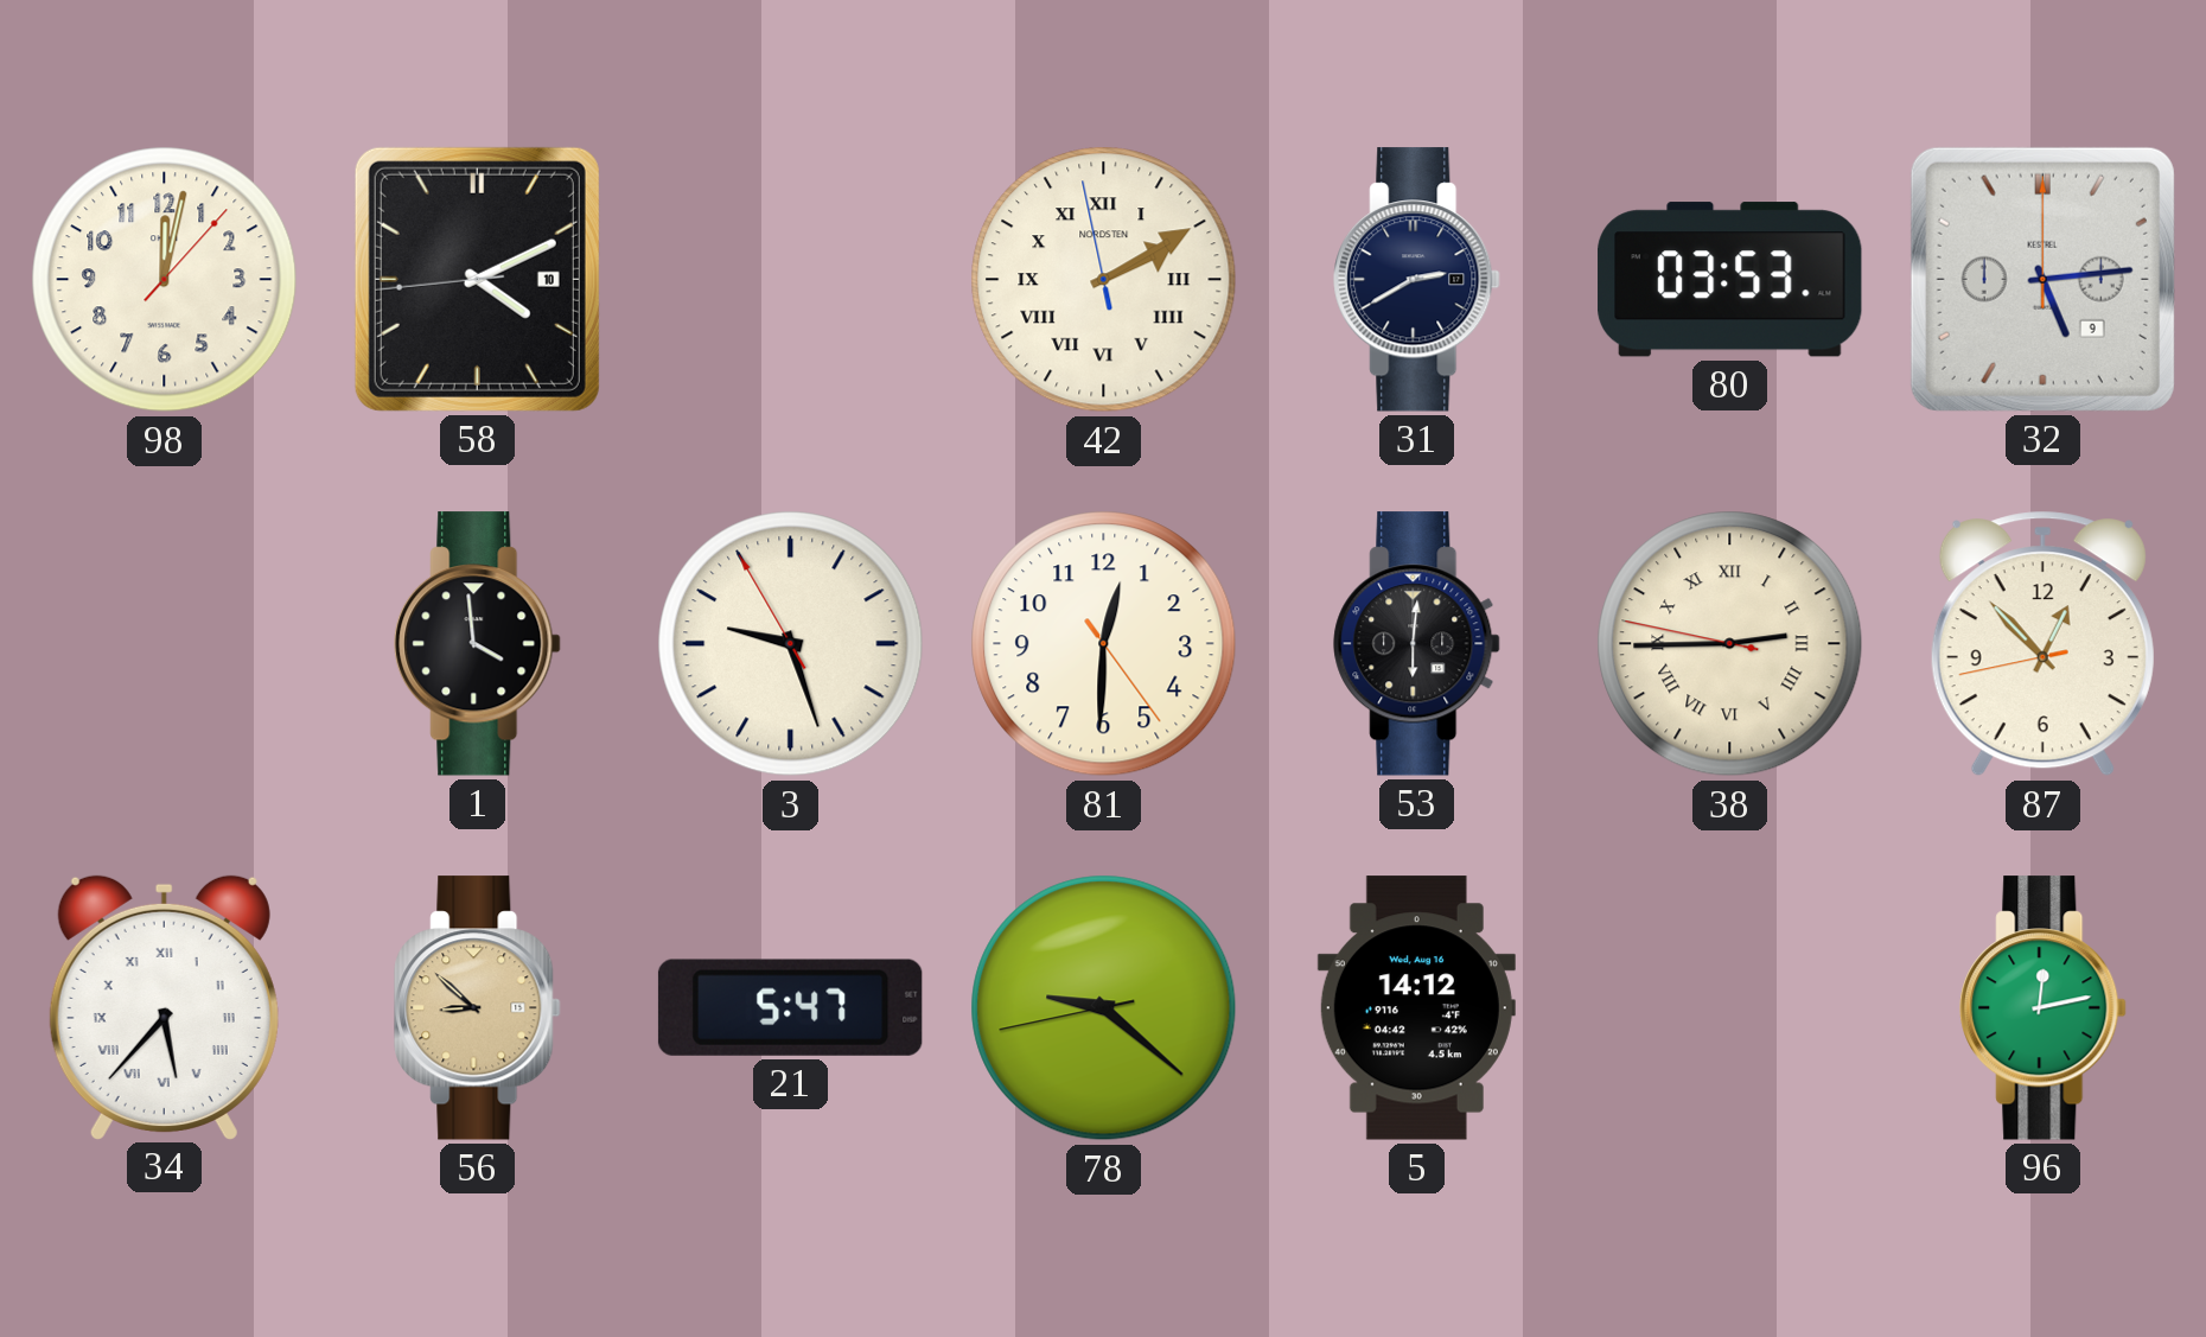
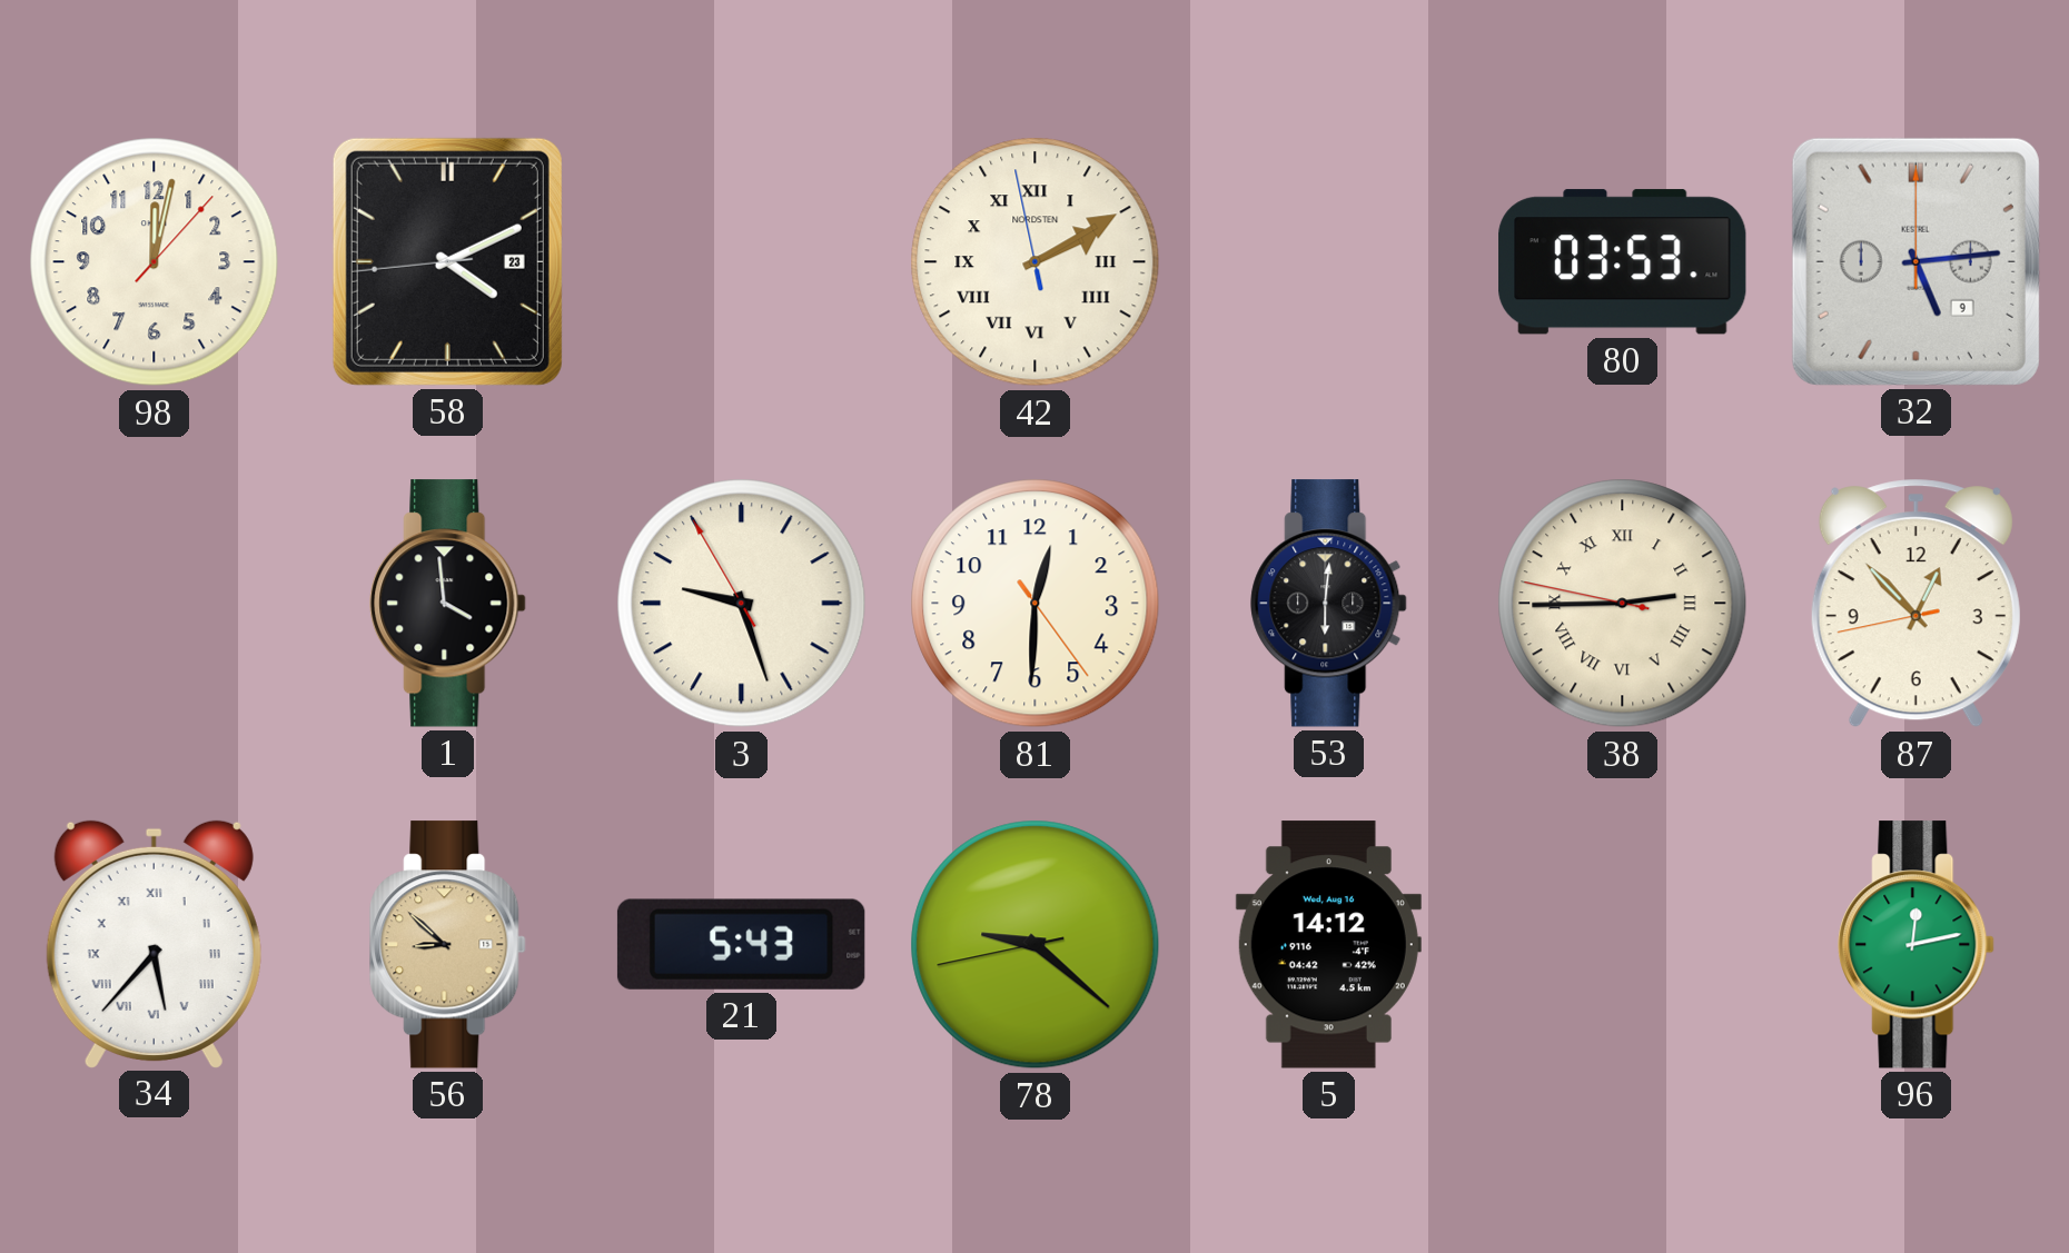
58 date: 10 -> 23
31: 2:40 -> none
21: 5:47 -> 5:43
